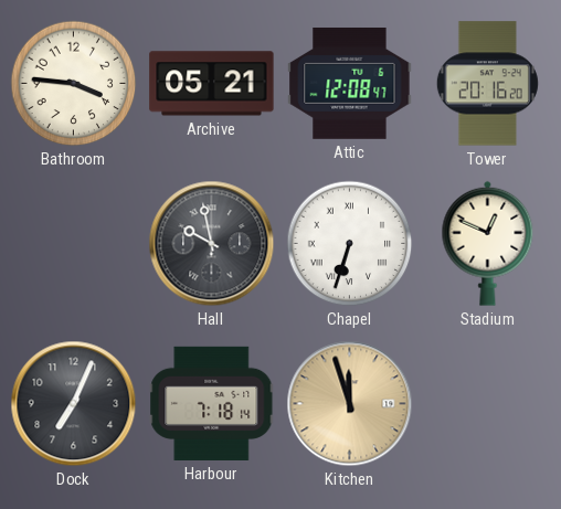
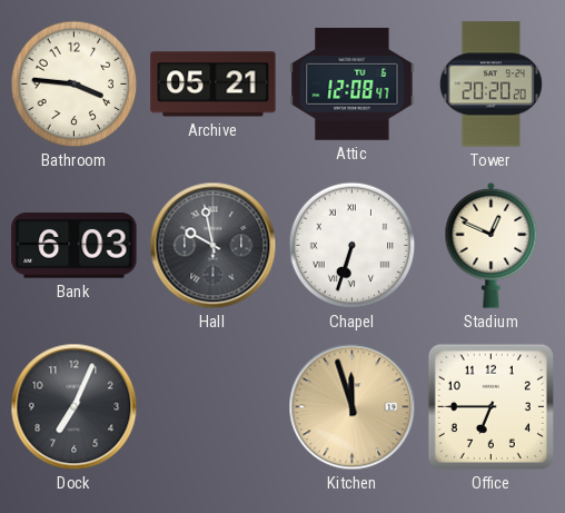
Tower: 20:16 -> 20:20
Bank: none -> 6:03
Harbour: 7:18 -> none
Office: none -> 6:45
